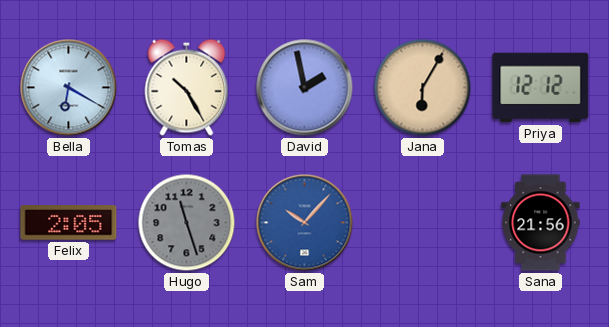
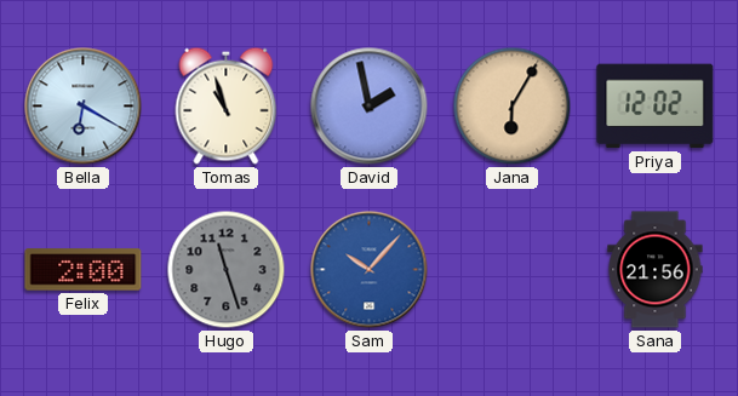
Tomas: 10:25 -> 10:57
Priya: 12:12 -> 12:02
Felix: 2:05 -> 2:00
